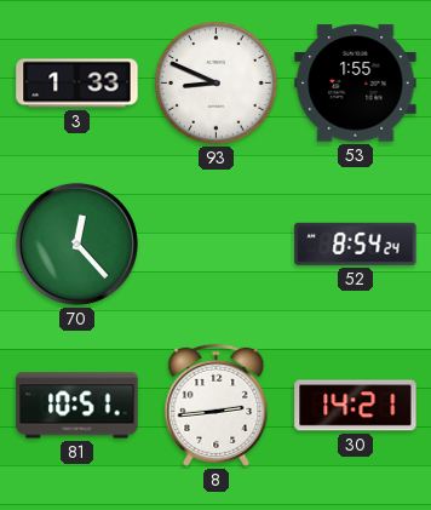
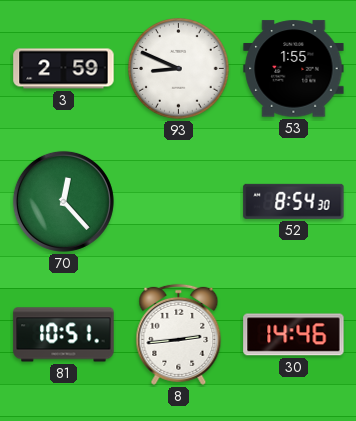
3: 1:33 -> 2:59
52: 8:54:24 -> 8:54:30
30: 14:21 -> 14:46
